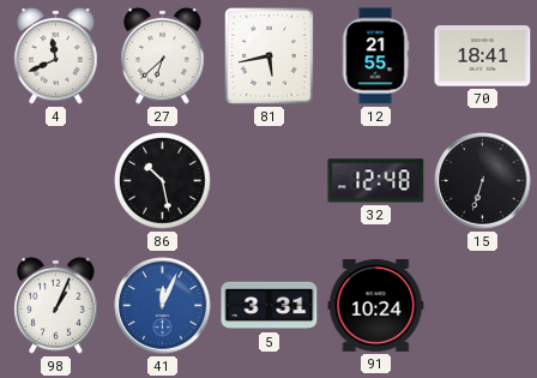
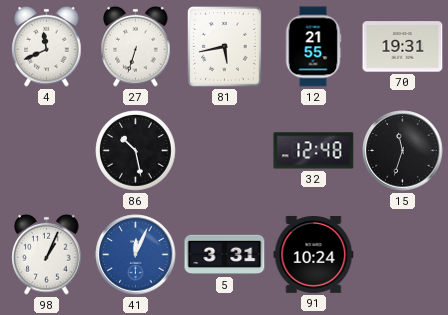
27: 6:38 -> 6:33
70: 18:41 -> 19:31
15: 6:33 -> 11:33
